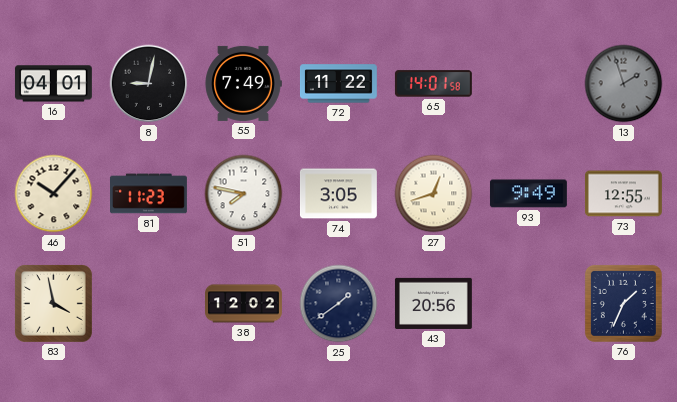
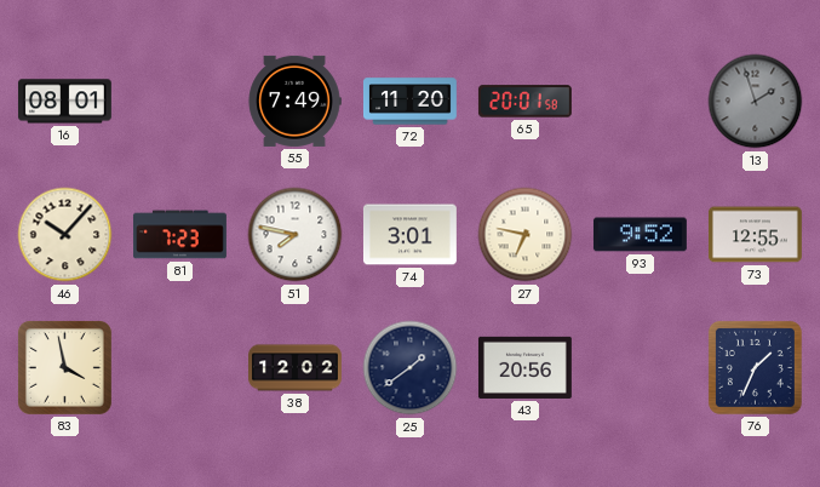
16: 04:01 -> 08:01
8: 9:02 -> none
72: 11:22 -> 11:20
65: 14:01 -> 20:01
81: 11:23 -> 7:23
74: 3:05 -> 3:01
27: 12:42 -> 6:47
93: 9:49 -> 9:52
